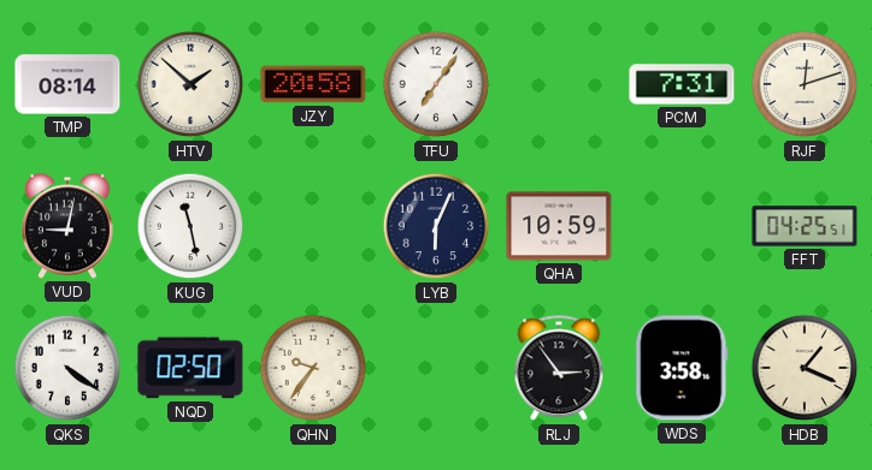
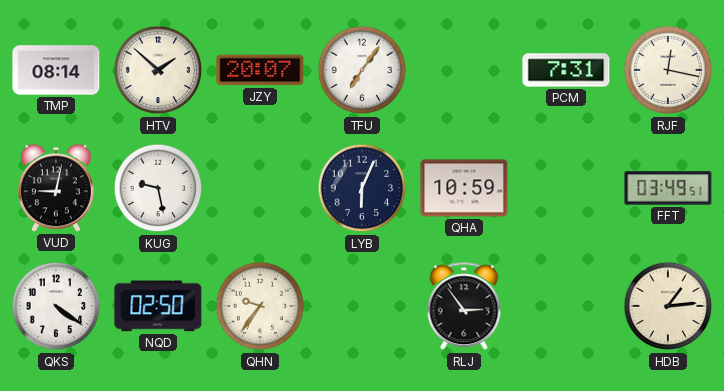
JZY: 20:58 -> 20:07
RJF: 12:12 -> 12:17
KUG: 11:28 -> 9:28
FFT: 04:25 -> 03:49
WDS: 3:58 -> none
HDB: 1:19 -> 1:14
